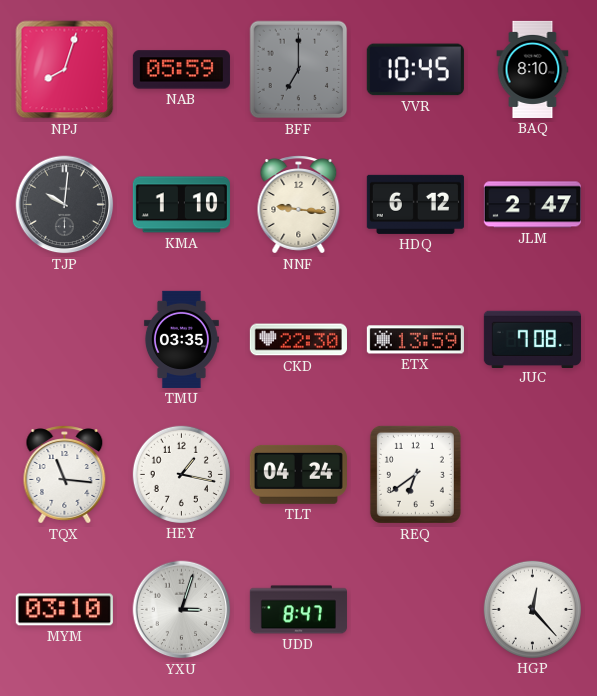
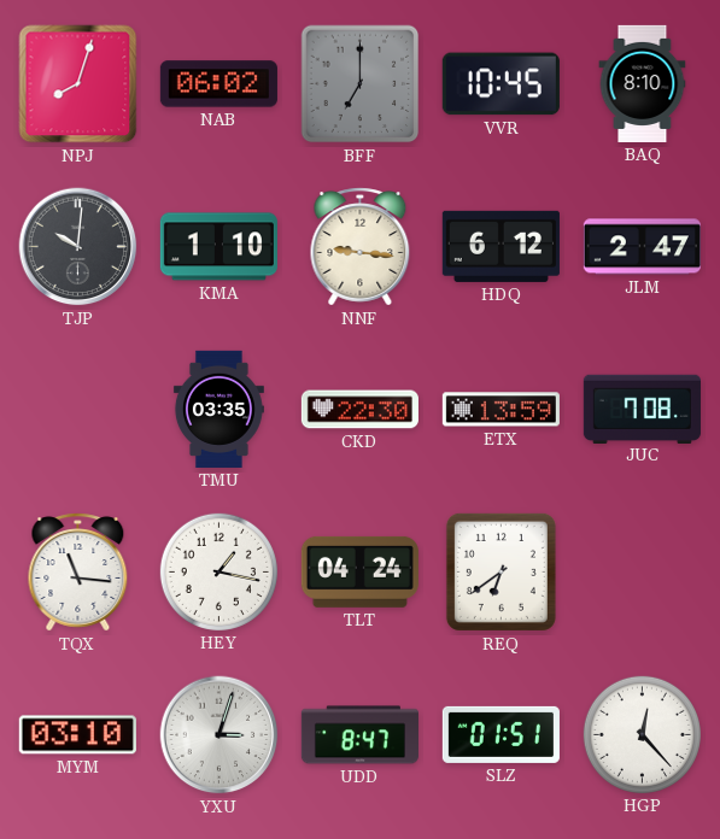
NAB: 05:59 -> 06:02
SLZ: none -> 01:51
